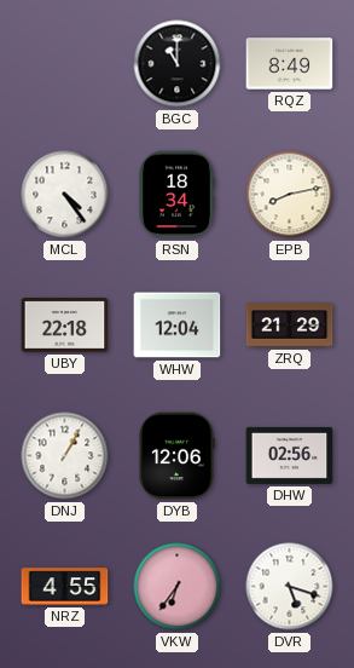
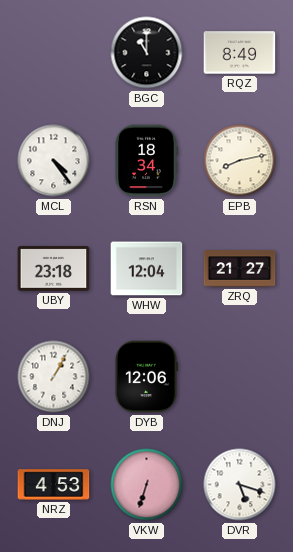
UBY: 22:18 -> 23:18
ZRQ: 21:29 -> 21:27
DHW: 02:56 -> none
NRZ: 4:55 -> 4:53
VKW: 6:36 -> 6:33
